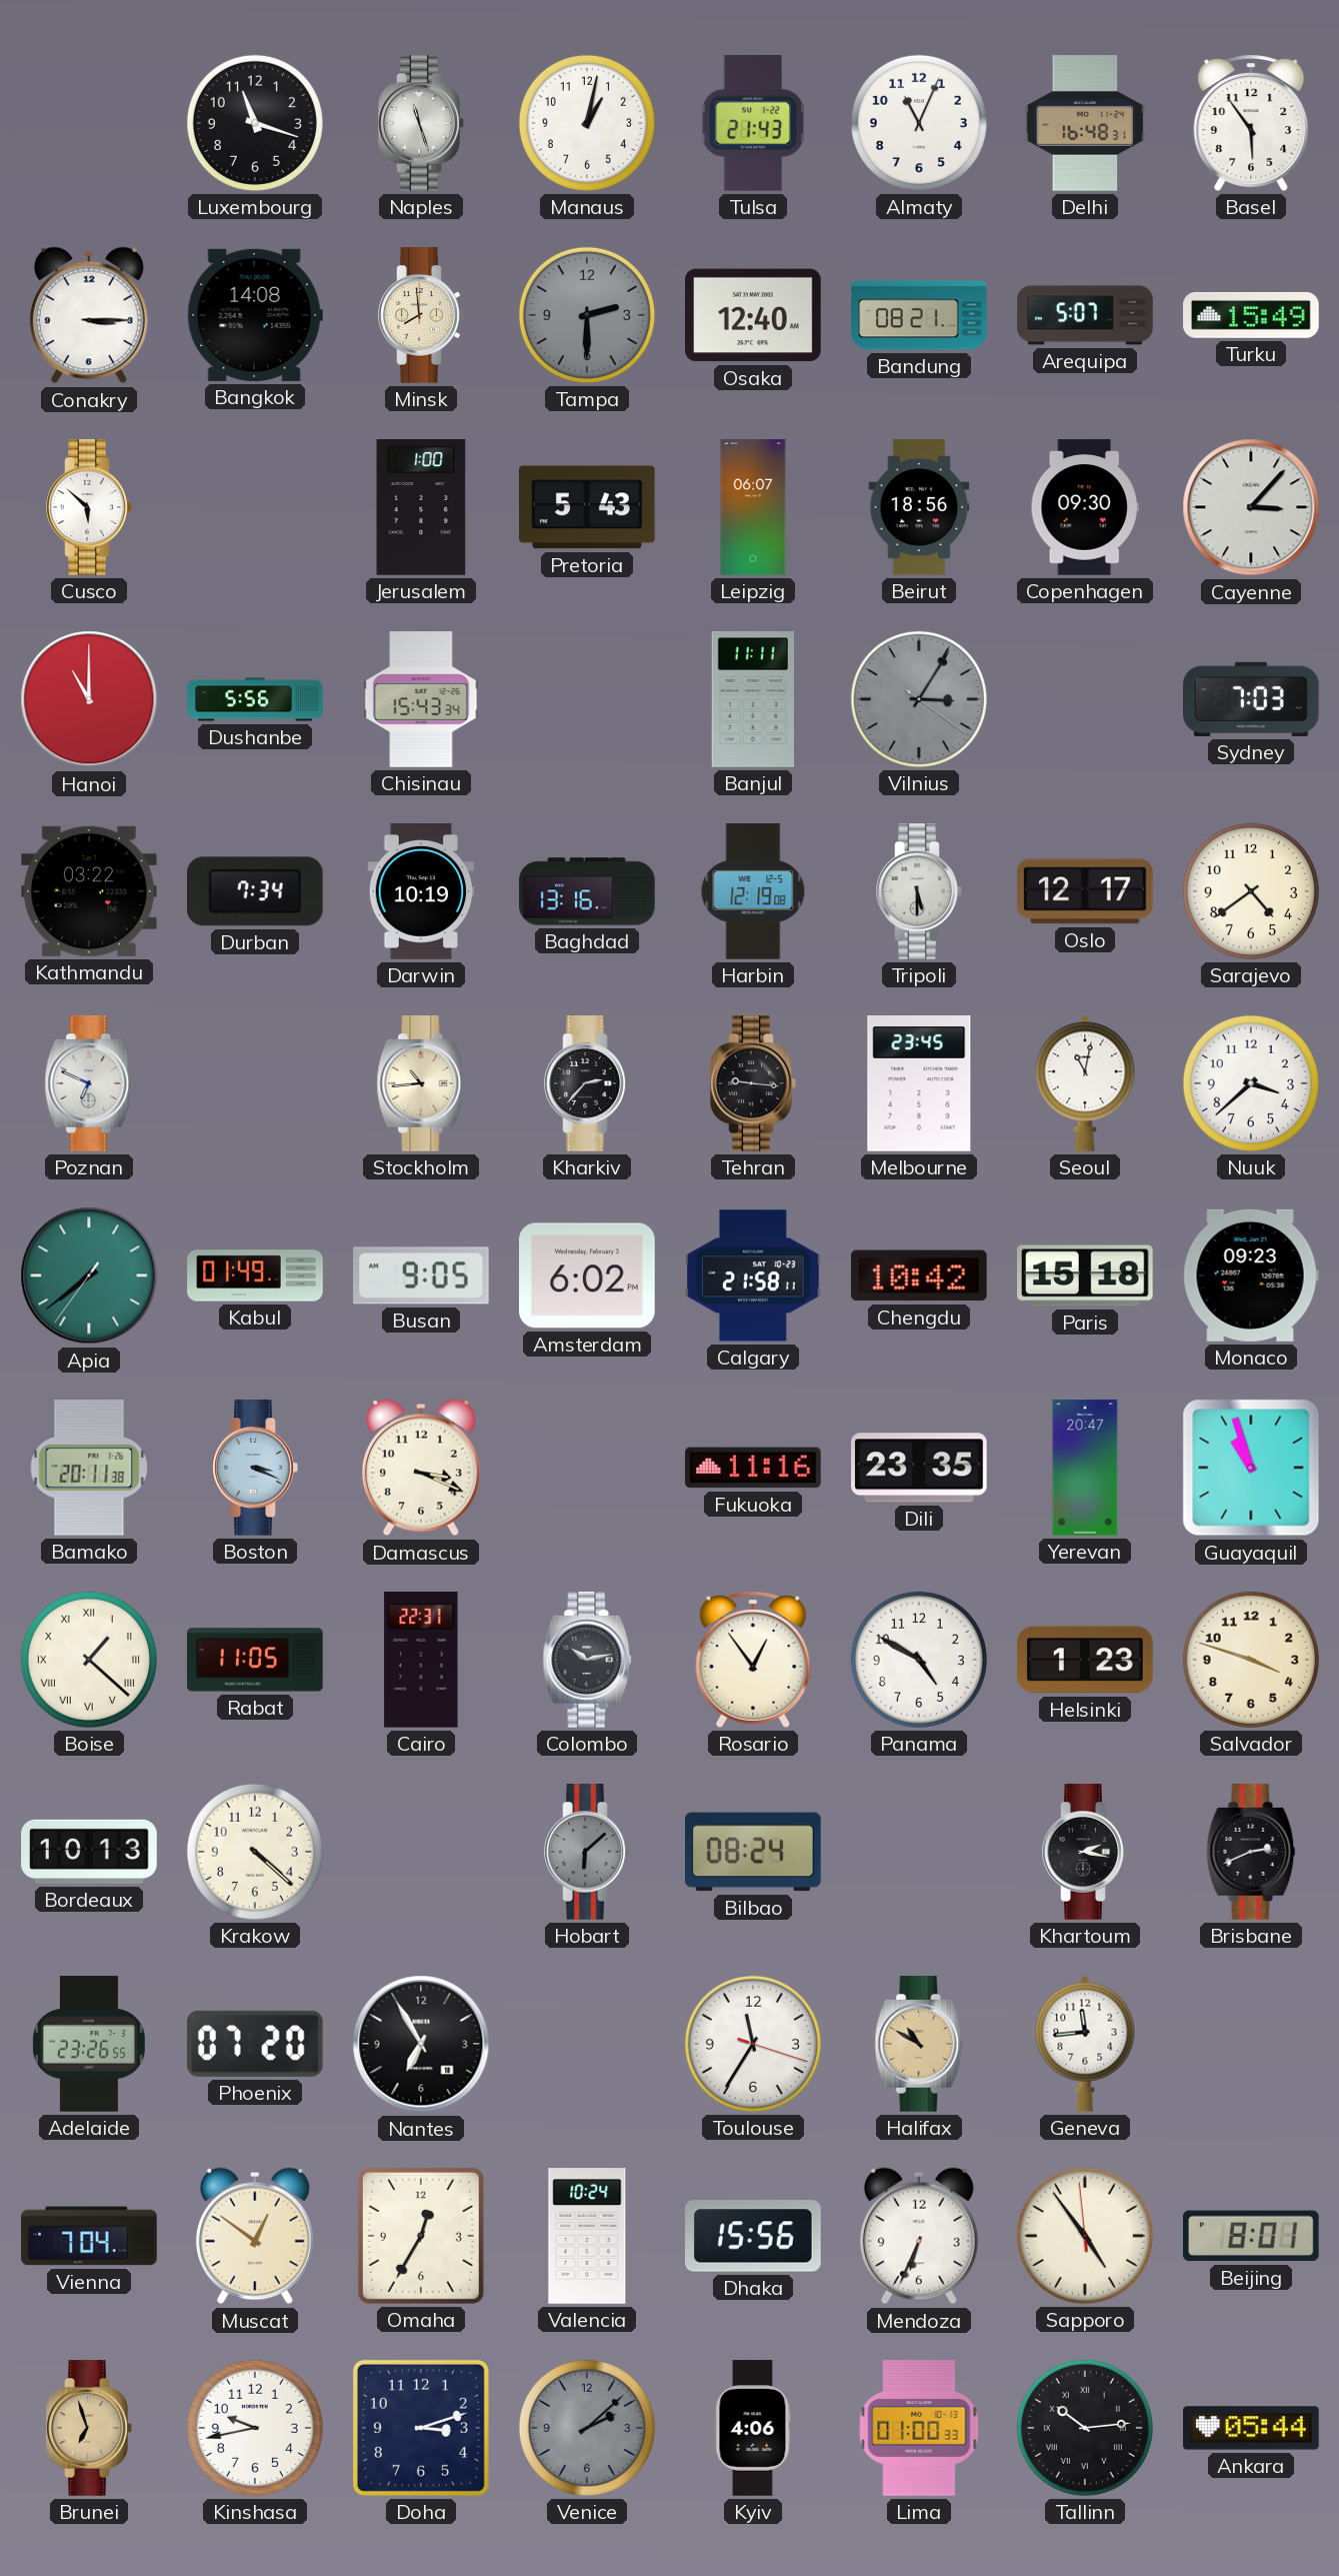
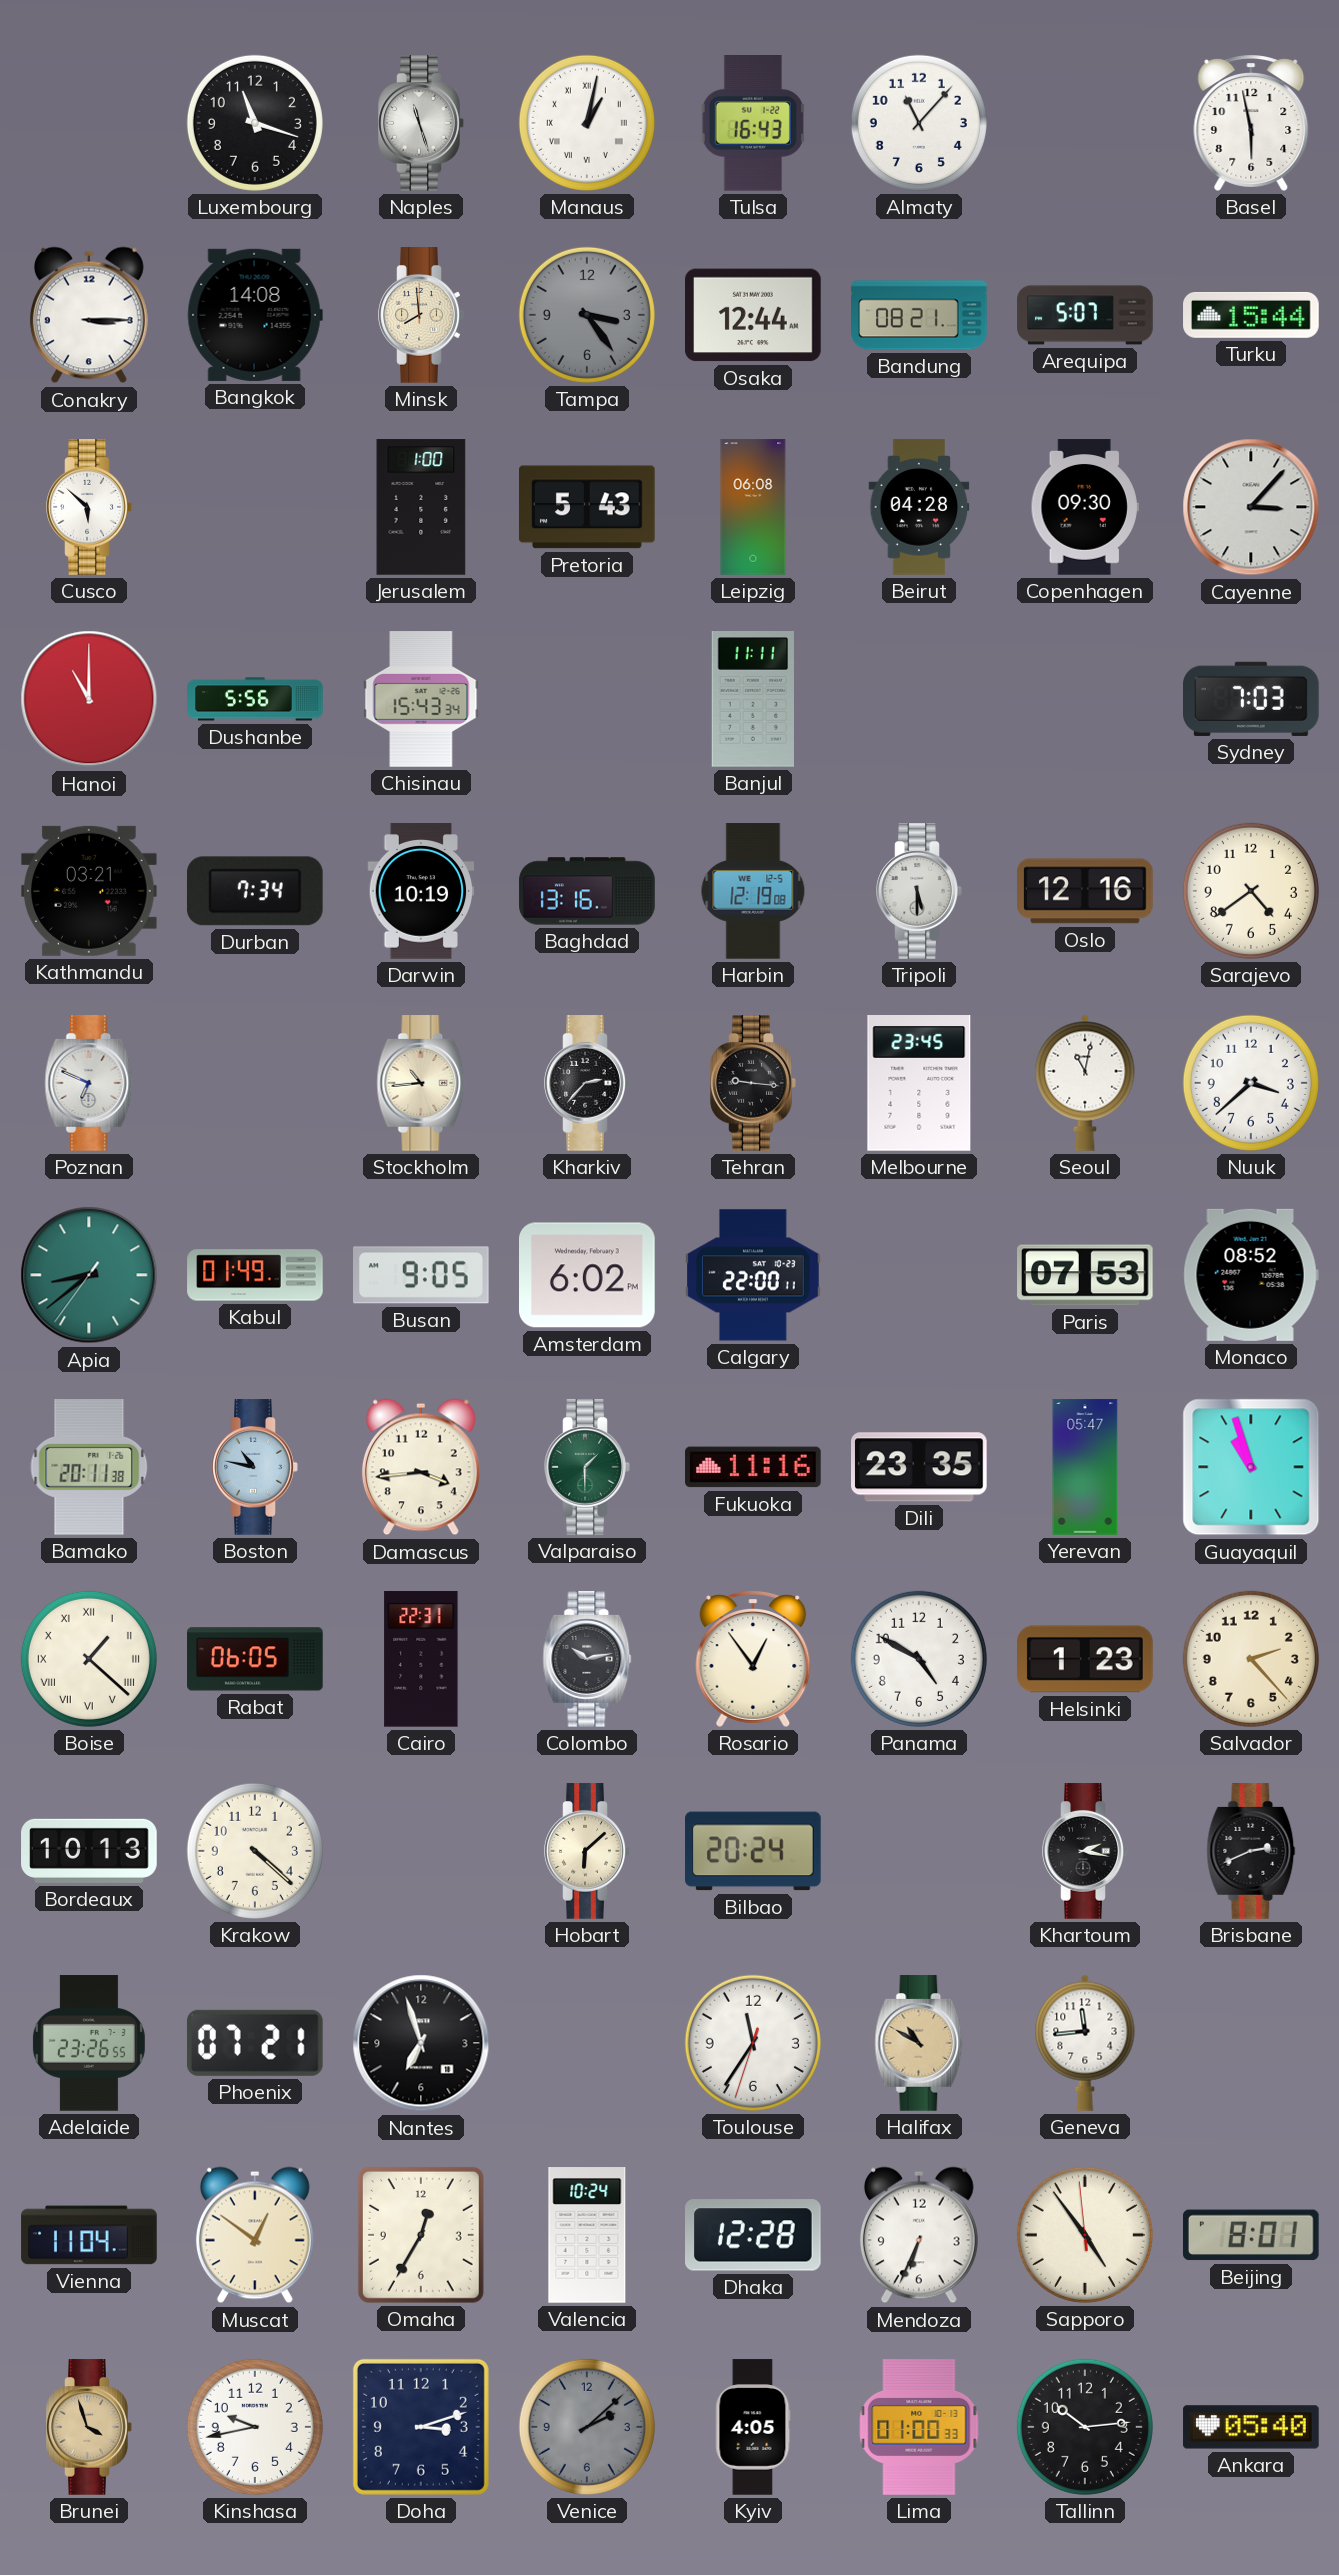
Manaus numerals: Arabic -> Roman
Tulsa: 21:43 -> 16:43
Almaty: 11:04 -> 11:07
Delhi: 16:48 -> none
Basel: 5:54 -> 5:58
Tampa: 2:30 -> 3:24
Osaka: 12:40 -> 12:44
Turku: 15:49 -> 15:44
Leipzig: 06:07 -> 06:08
Beirut: 18:56 -> 04:28
Vilnius: 3:05 -> none
Kathmandu: 03:22 -> 03:21
Oslo: 12:17 -> 12:16
Apia: 7:38 -> 8:38
Calgary: 21:58 -> 22:00
Chengdu: 10:42 -> none
Paris: 15:18 -> 07:53
Monaco: 09:23 -> 08:52
Boston: 3:19 -> 10:47
Damascus: 3:19 -> 3:44
Valparaiso: none -> 1:30
Yerevan: 20:47 -> 05:47
Rabat: 11:05 -> 06:05
Salvador: 3:48 -> 2:23
Hobart dial: grey -> cream
Bilbao: 08:24 -> 20:24
Phoenix: 07:20 -> 07:21
Nantes: 6:55 -> 6:57
Toulouse: 11:35:18 -> 11:35:33
Vienna: 7:04 -> 11:04
Dhaka: 15:56 -> 12:28
Brunei: 6:57 -> 3:57
Kyiv: 4:06 -> 4:05
Tallinn numerals: Roman -> Arabic
Ankara: 05:44 -> 05:40
